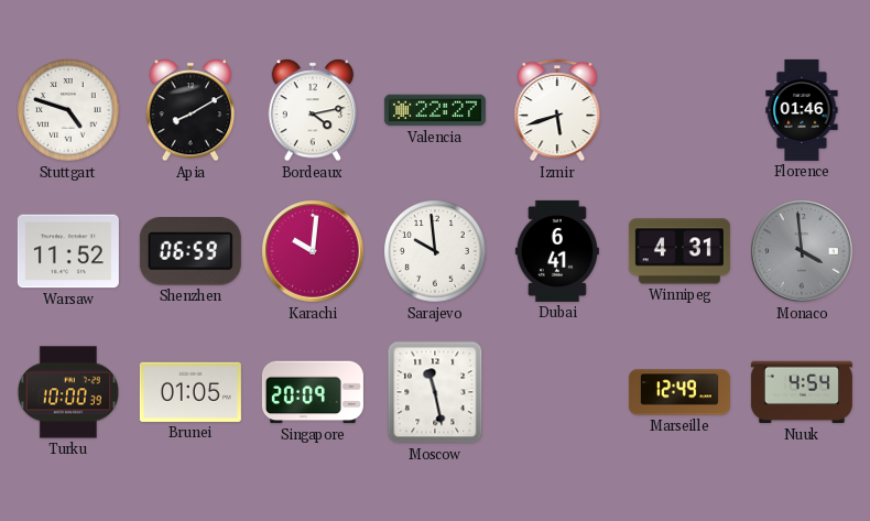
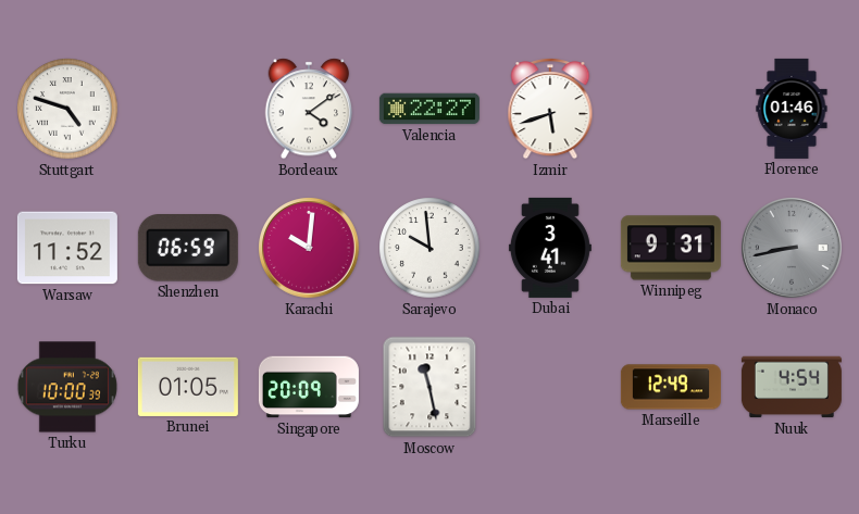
Apia: 8:10 -> none
Bordeaux: 4:13 -> 4:09
Dubai: 6:41 -> 3:41
Winnipeg: 4:31 -> 9:31
Monaco: 3:59 -> 8:43
